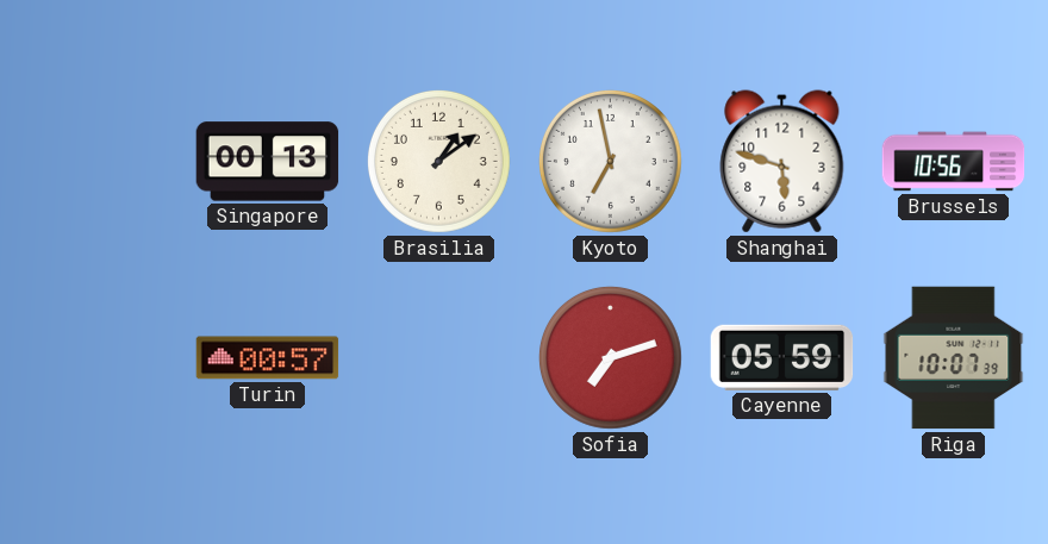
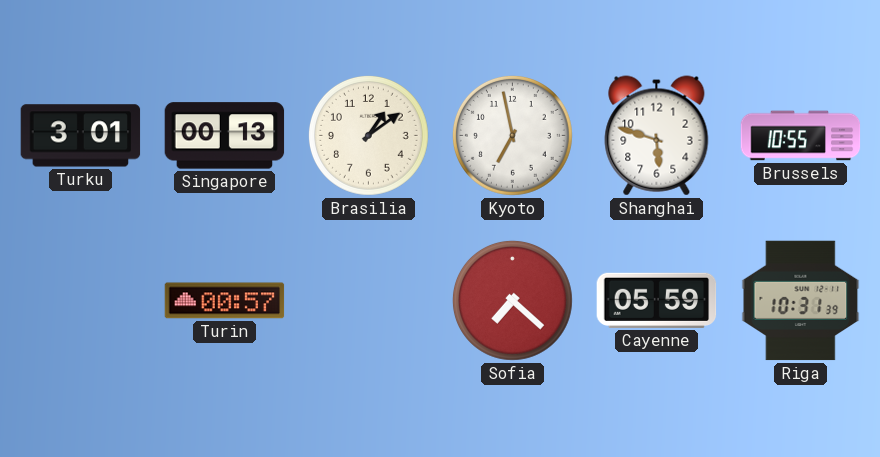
Turku: none -> 3:01
Brussels: 10:56 -> 10:55
Sofia: 7:12 -> 7:22
Riga: 10:07 -> 10:31
